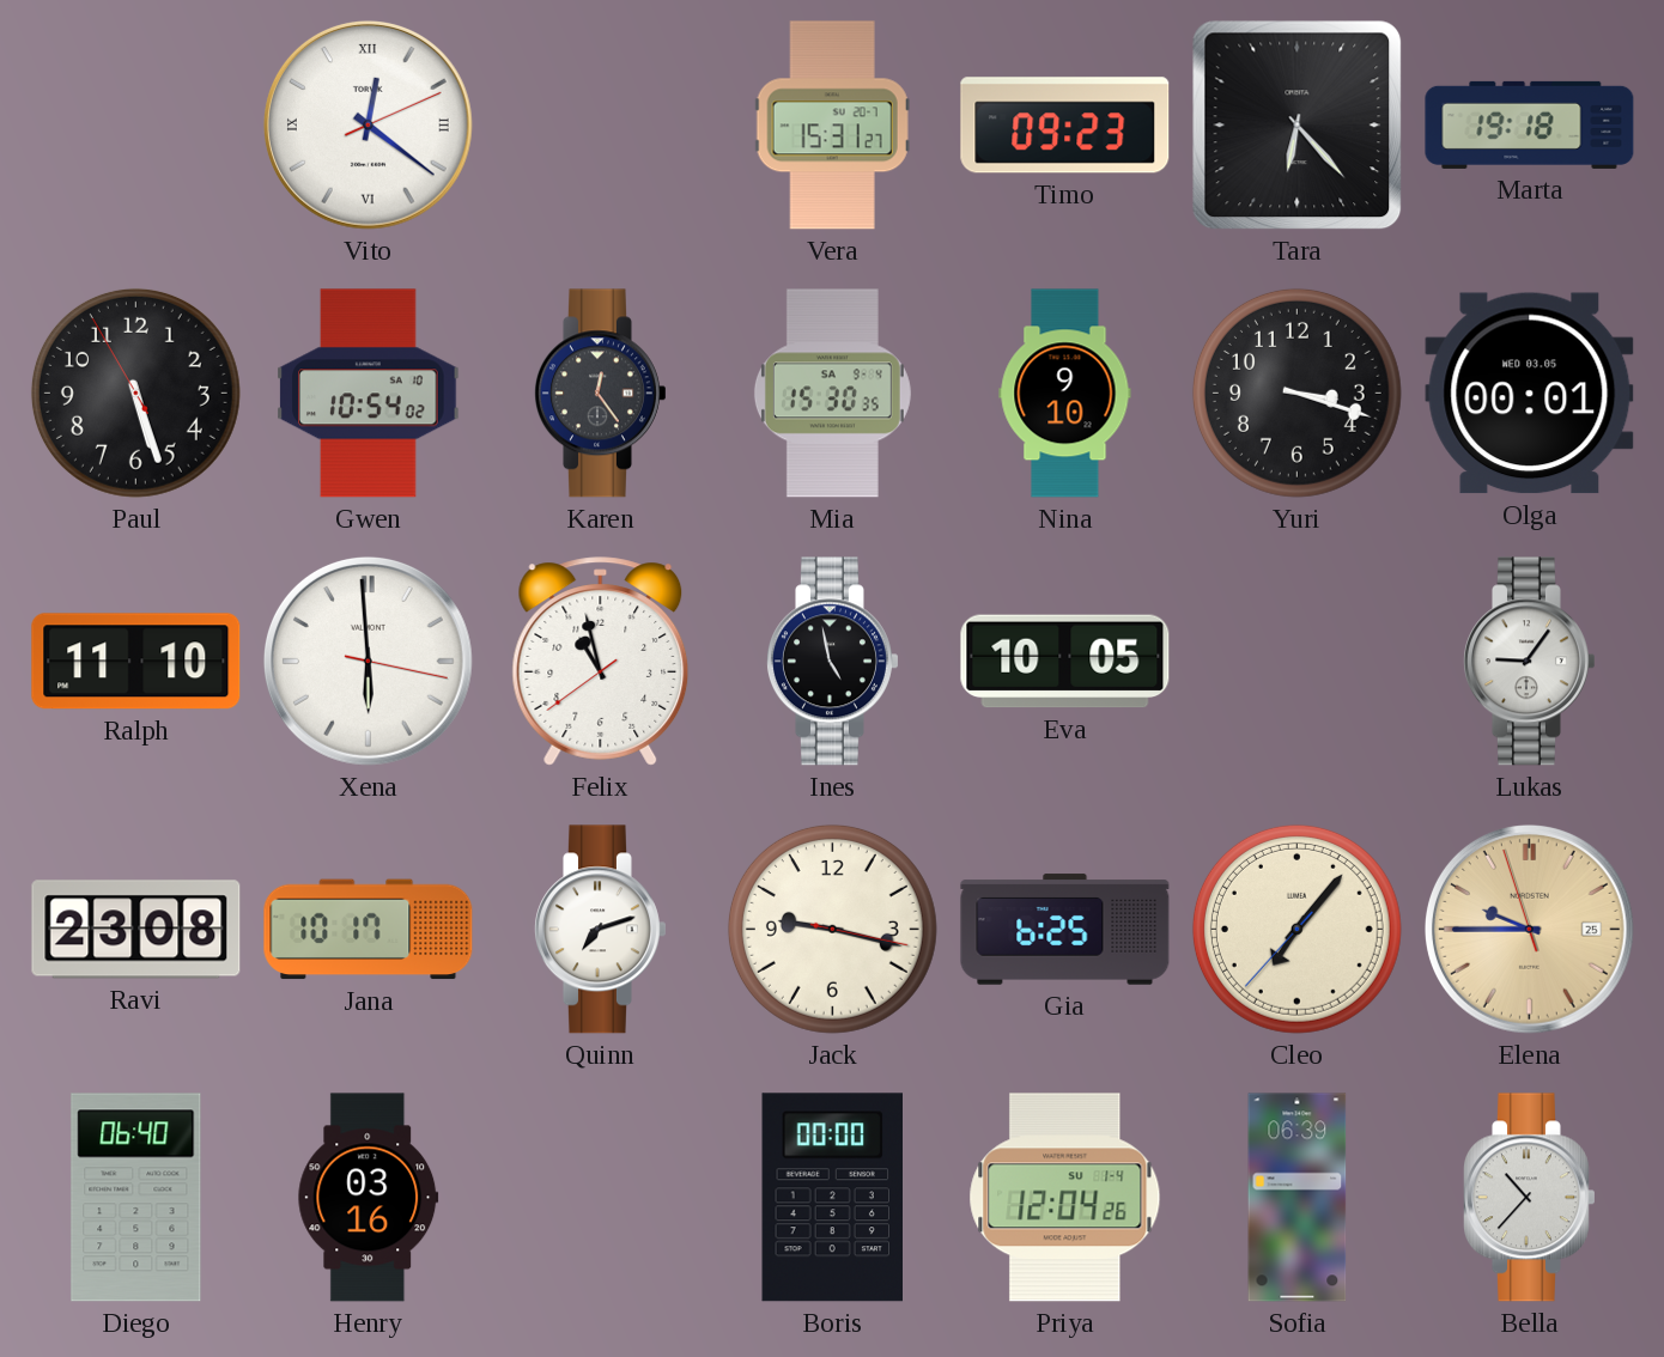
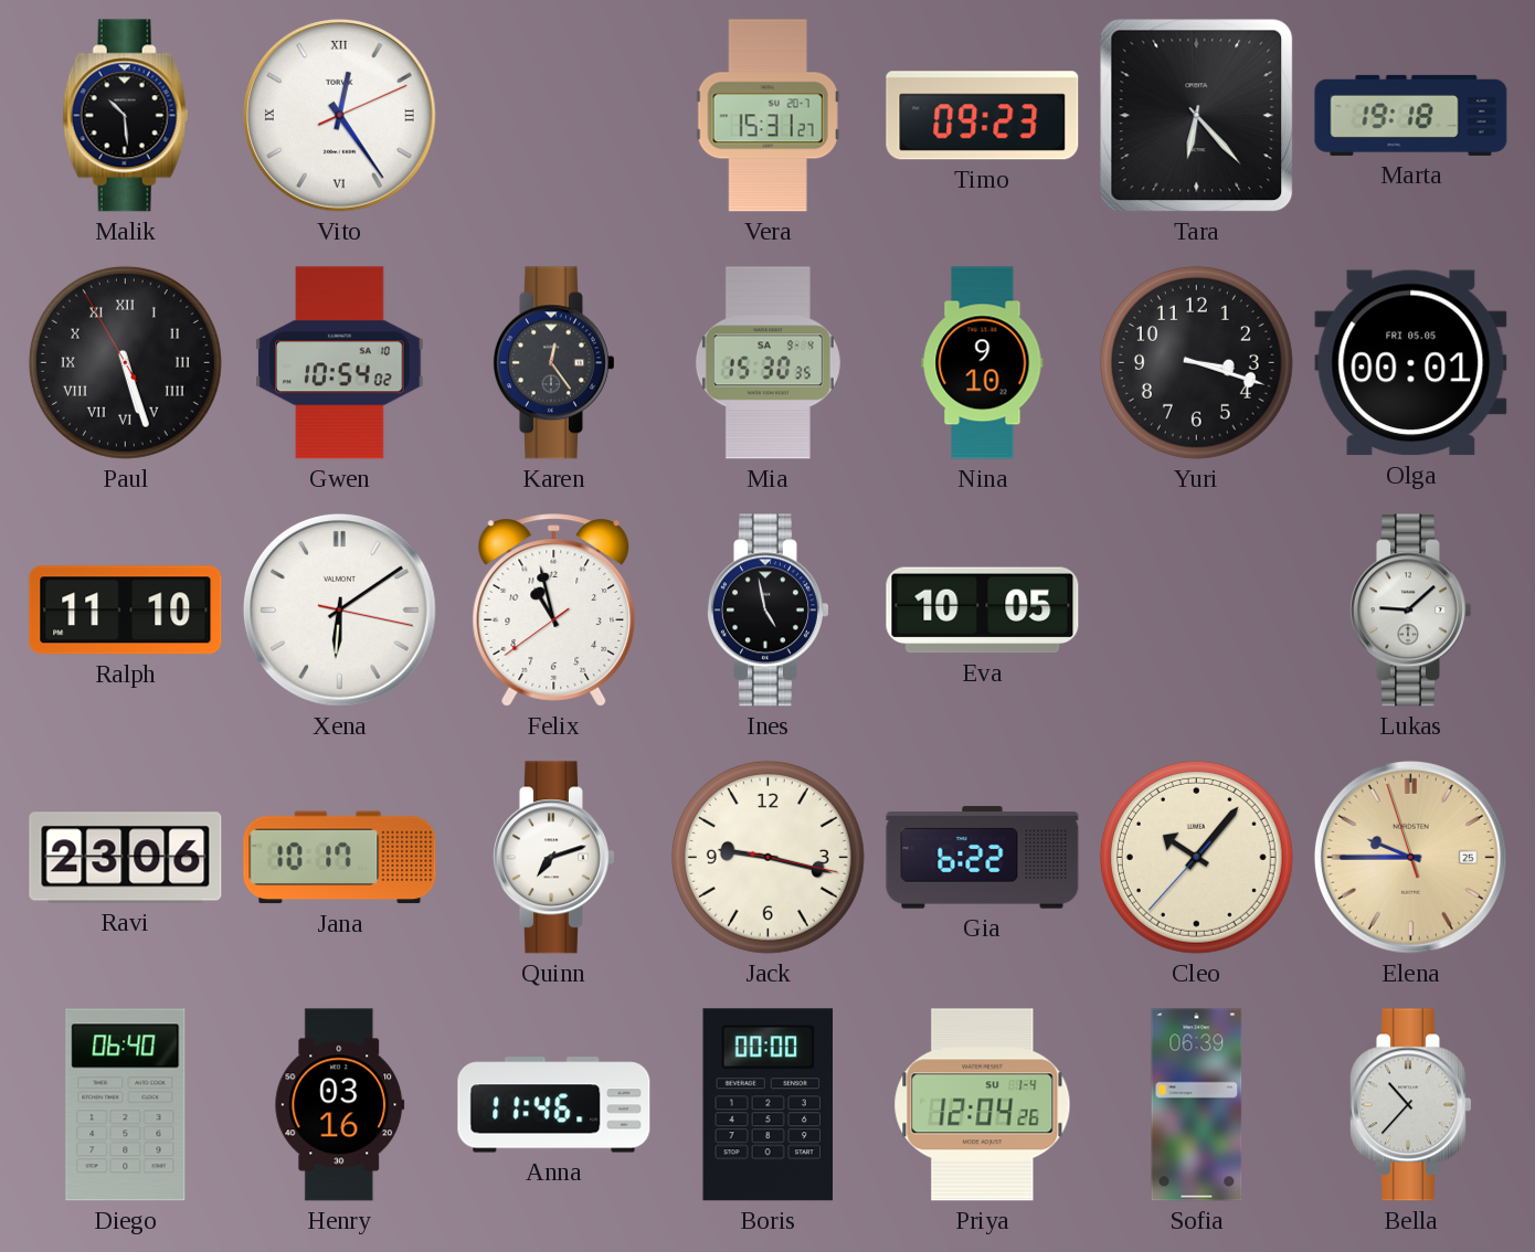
Malik: none -> 10:29
Vito: 12:21 -> 12:24
Paul numerals: Arabic -> Roman
Olga date: WED 03.05 -> FRI 05.05
Xena: 5:59 -> 6:09
Lukas: 9:06 -> 9:08
Ravi: 23:08 -> 23:06
Gia: 6:25 -> 6:22
Cleo: 7:06 -> 10:06
Anna: none -> 11:46
